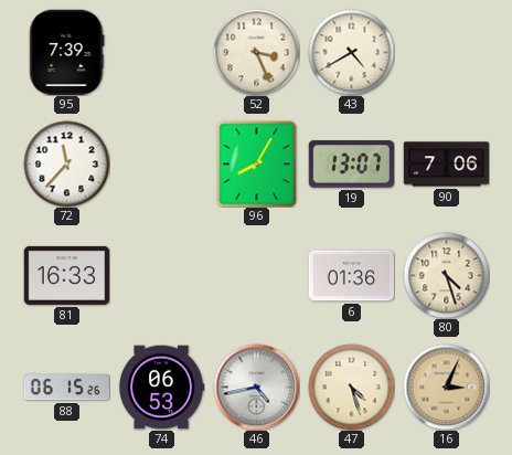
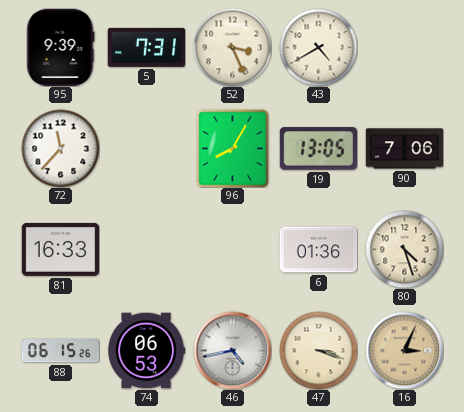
95: 7:39 -> 9:39
5: none -> 7:31
19: 13:07 -> 13:05
47: 4:27 -> 3:18
